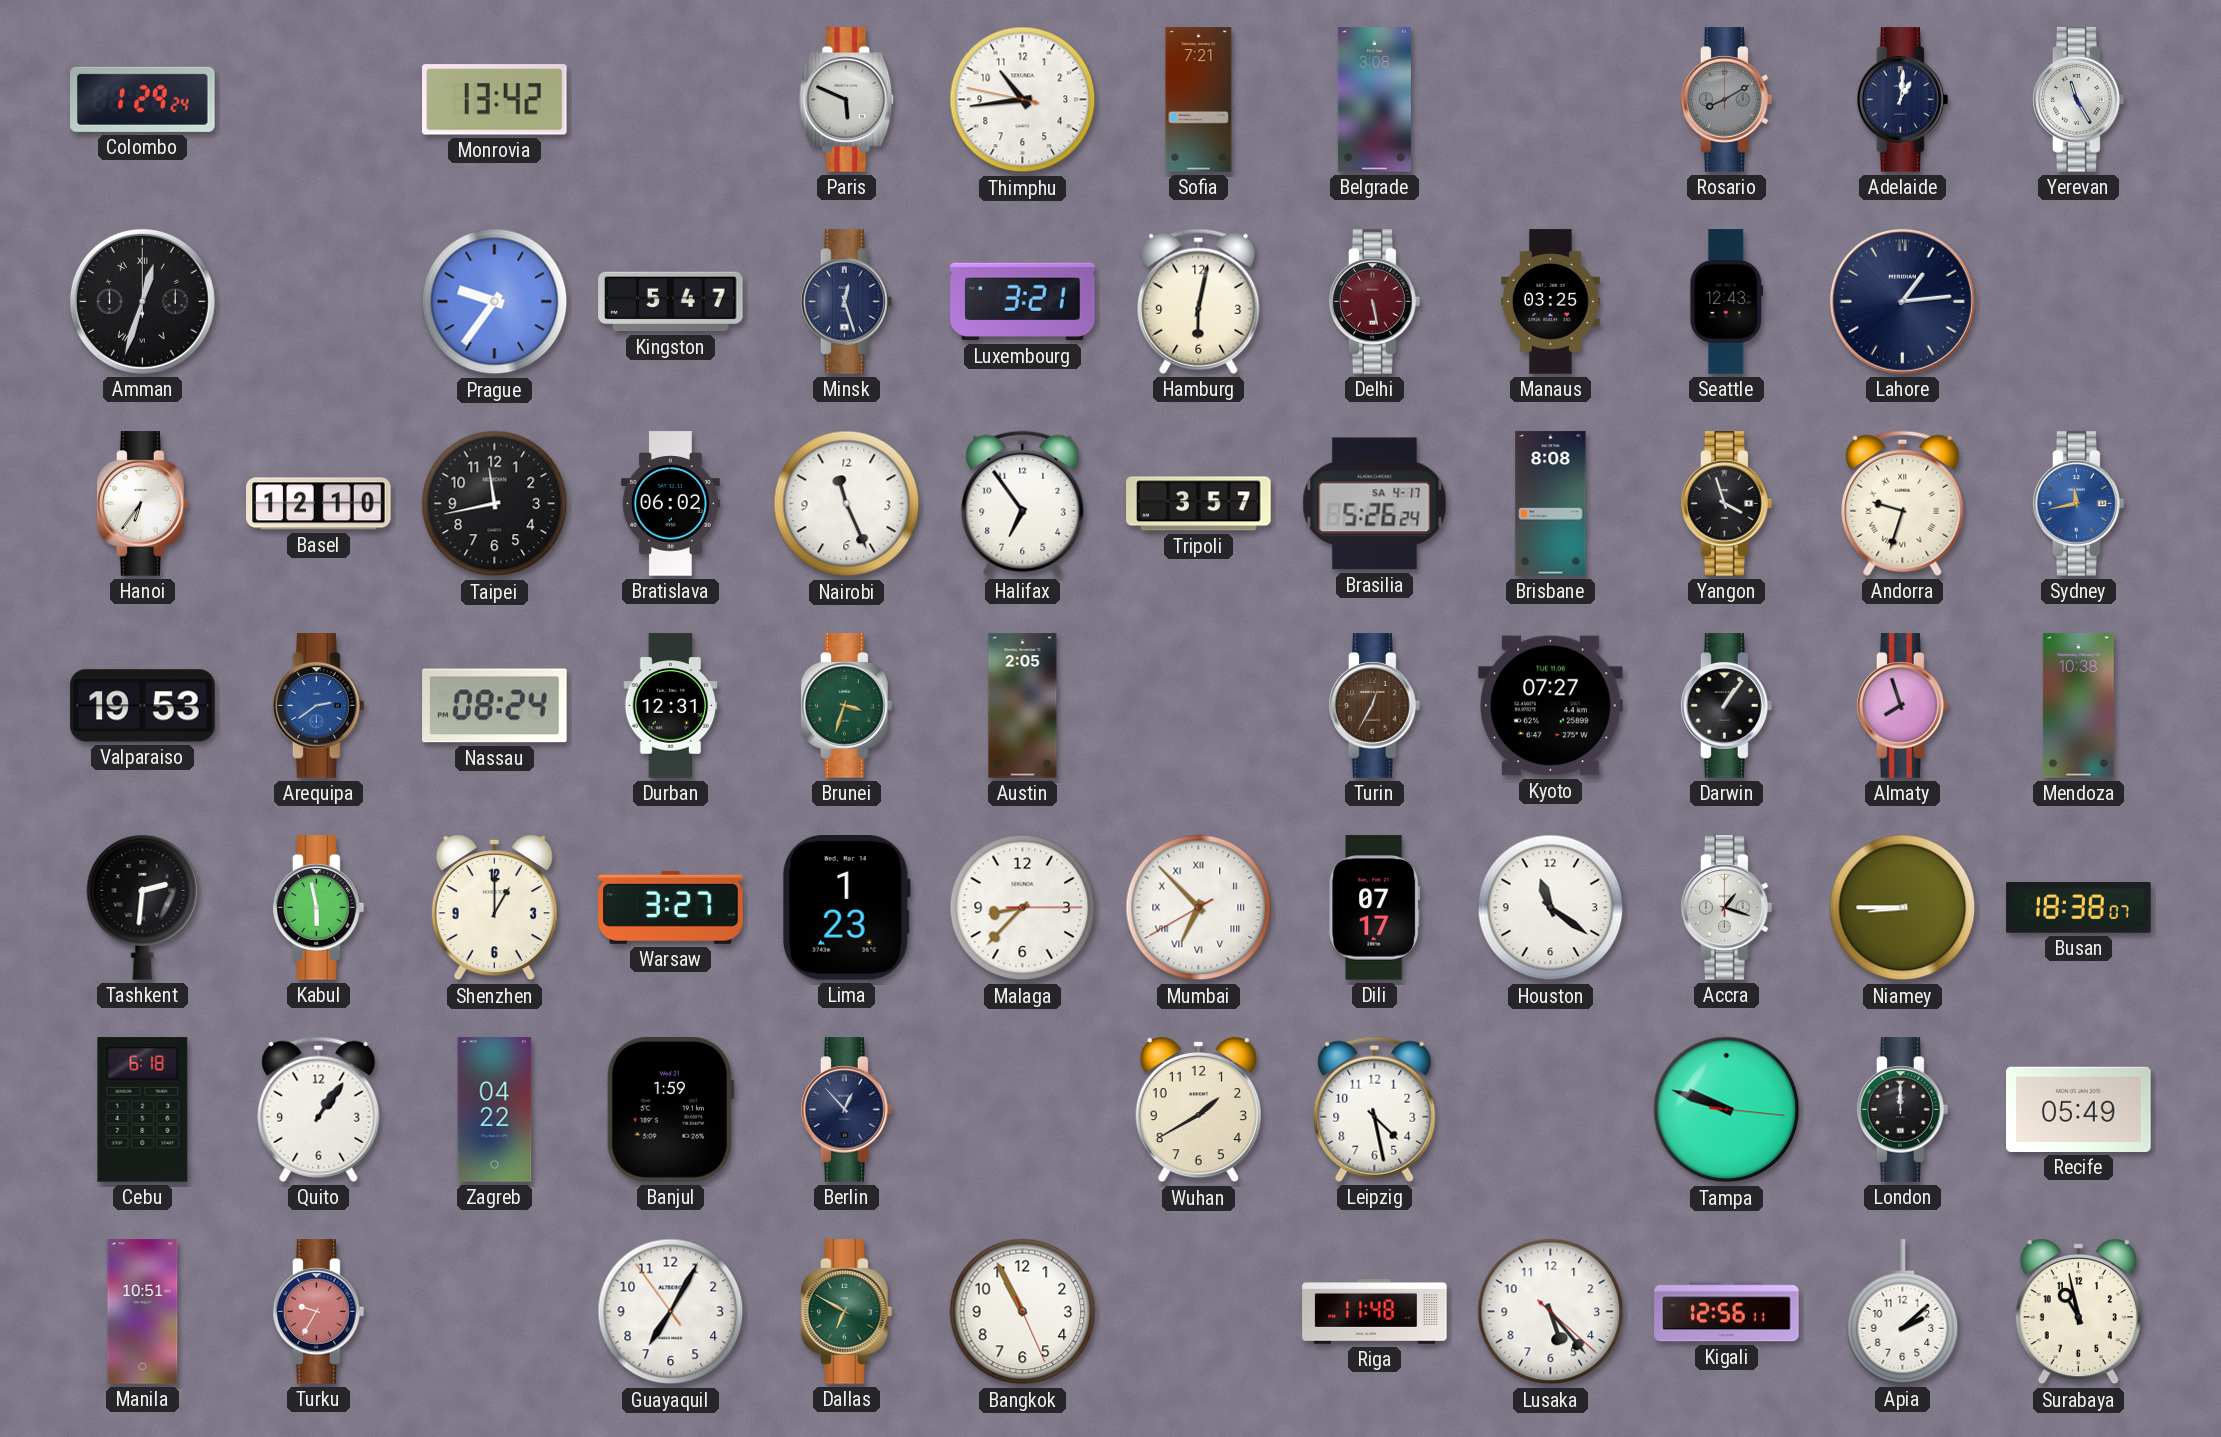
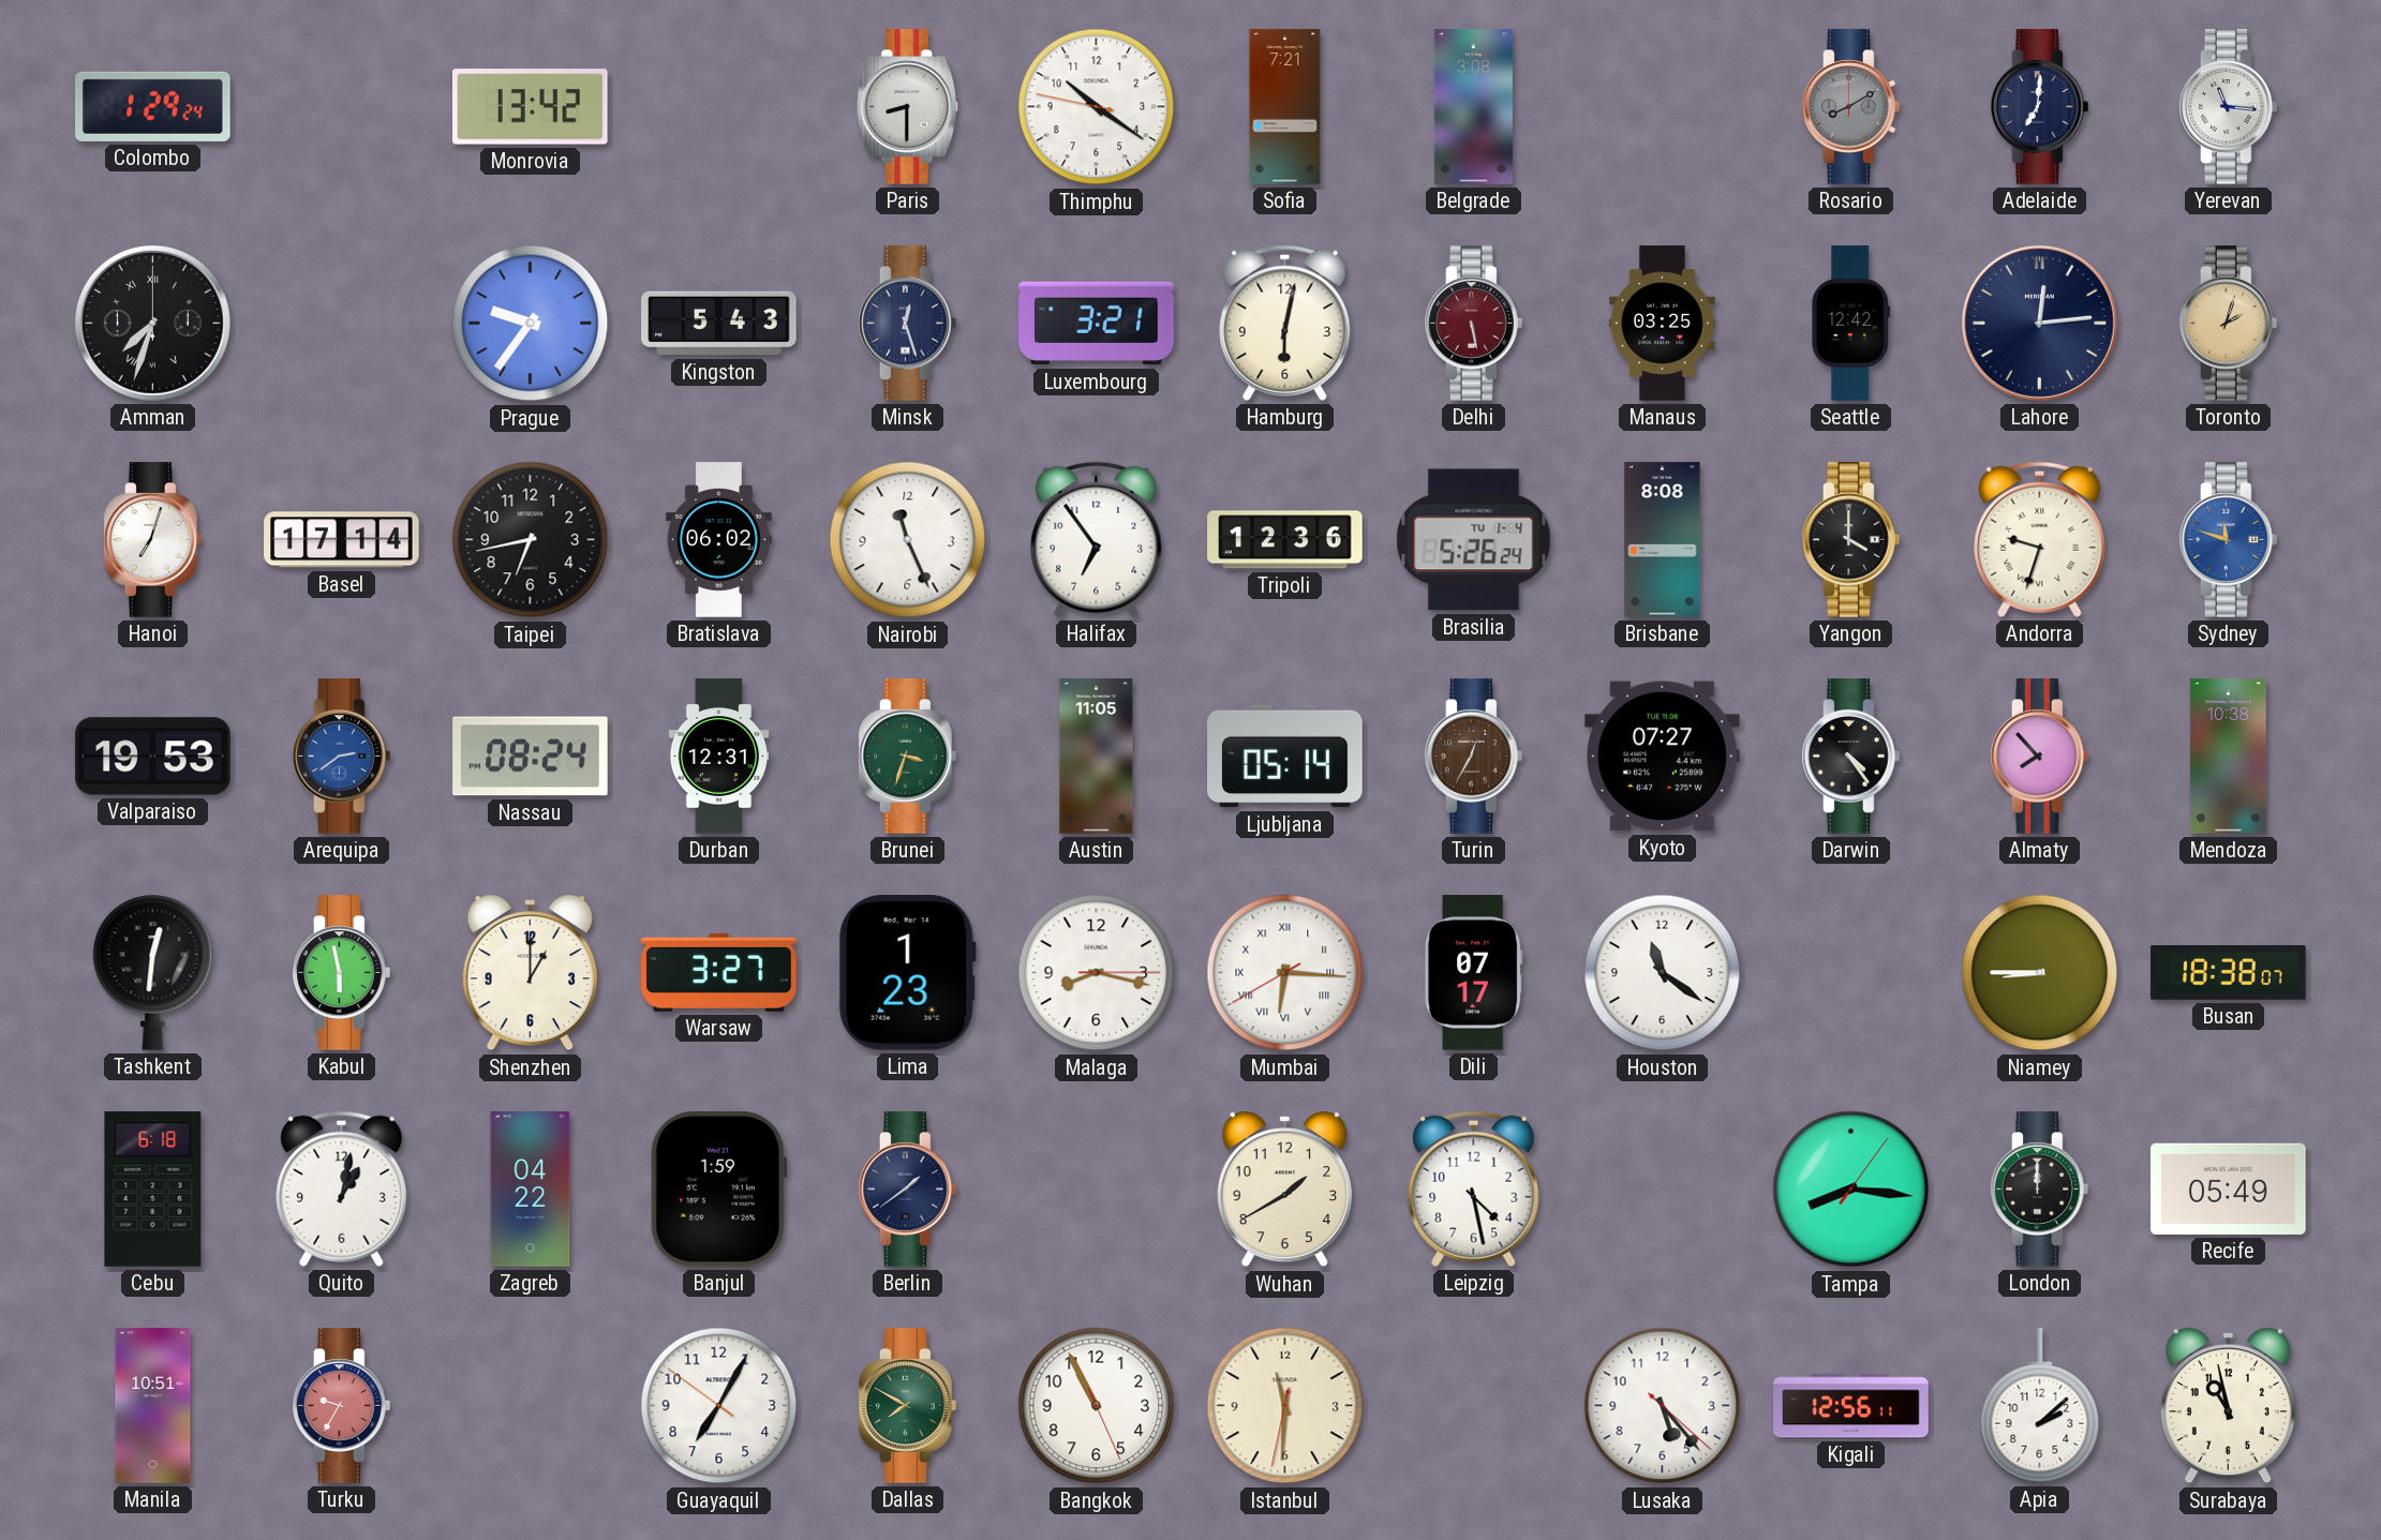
Paris: 5:49 -> 8:30
Thimphu: 10:43 -> 10:20
Adelaide: 1:01 -> 7:01
Yerevan: 11:25 -> 11:16
Amman: 12:33 -> 7:33
Kingston: 5:47 -> 5:43
Seattle: 12:43 -> 12:42
Lahore: 1:14 -> 12:14
Toronto: none -> 2:03
Hanoi: 6:36 -> 7:03
Basel: 12:10 -> 17:14
Taipei: 11:43 -> 6:43
Tripoli: 3:57 -> 12:36
Brasilia date: SA 4-17 -> TU 1-4
Yangon: 3:57 -> 4:00
Sydney: 11:43 -> 11:48
Austin: 2:05 -> 11:05
Ljubljana: none -> 05:14
Darwin: 1:06 -> 4:24
Almaty: 7:57 -> 7:53
Tashkent: 2:31 -> 12:31
Malaga: 8:37 -> 8:17
Mumbai: 6:52 -> 6:15
Accra: 1:18 -> none
Quito: 1:06 -> 1:02
Berlin: 12:53 -> 1:39
Tampa: 9:48 -> 8:16
Guayaquil: 7:04:54 -> 7:04:51
Dallas: 6:50 -> 7:50
Istanbul: none -> 11:30
Riga: 11:48 -> none
